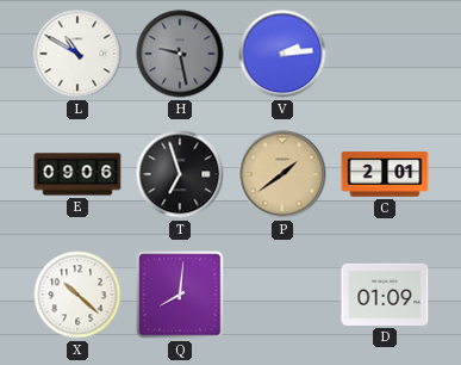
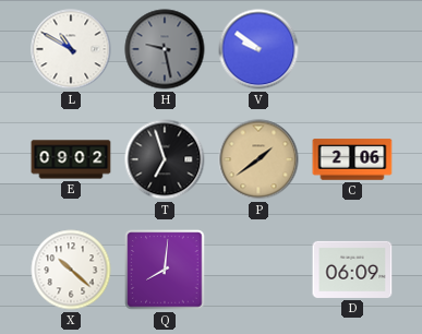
V: 2:14 -> 9:51
E: 09:06 -> 09:02
C: 2:01 -> 2:06
D: 01:09 -> 06:09
